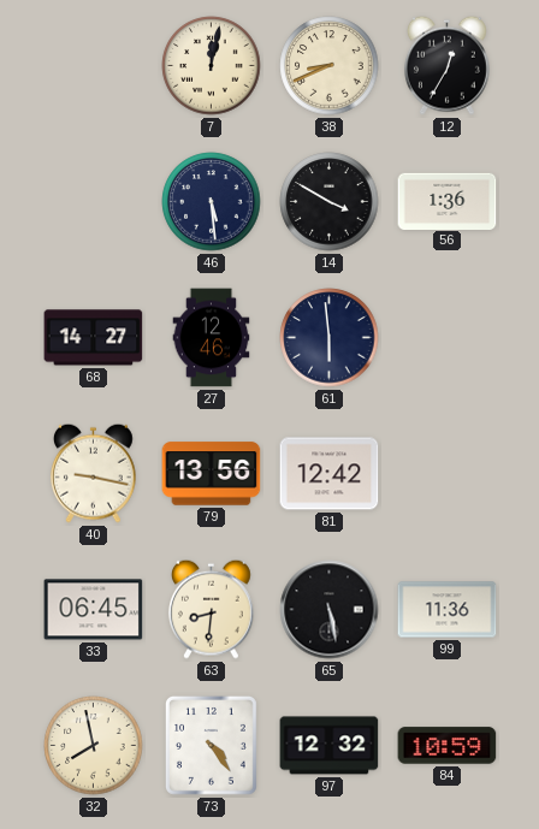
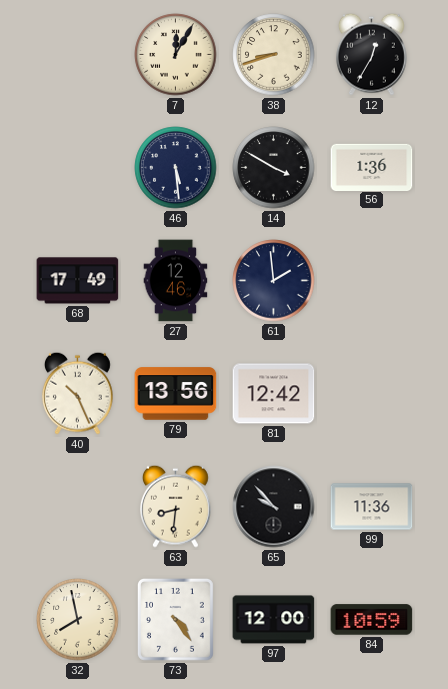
7: 12:02 -> 12:05
38: 8:41 -> 8:42
68: 14:27 -> 17:49
61: 5:59 -> 1:59
40: 9:17 -> 10:26
33: 06:45 -> none
65: 5:28 -> 9:53
97: 12:32 -> 12:00
